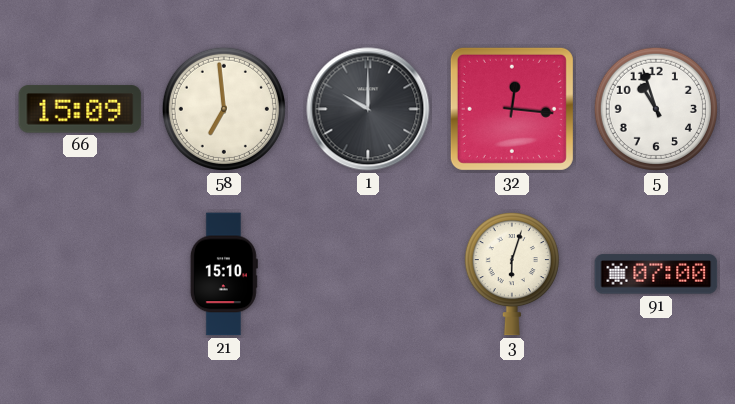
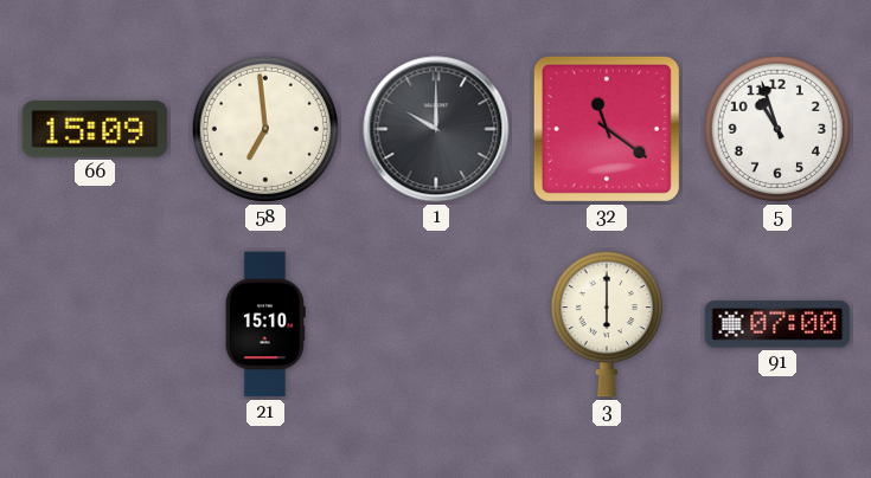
32: 12:16 -> 11:21
3: 6:03 -> 6:00
